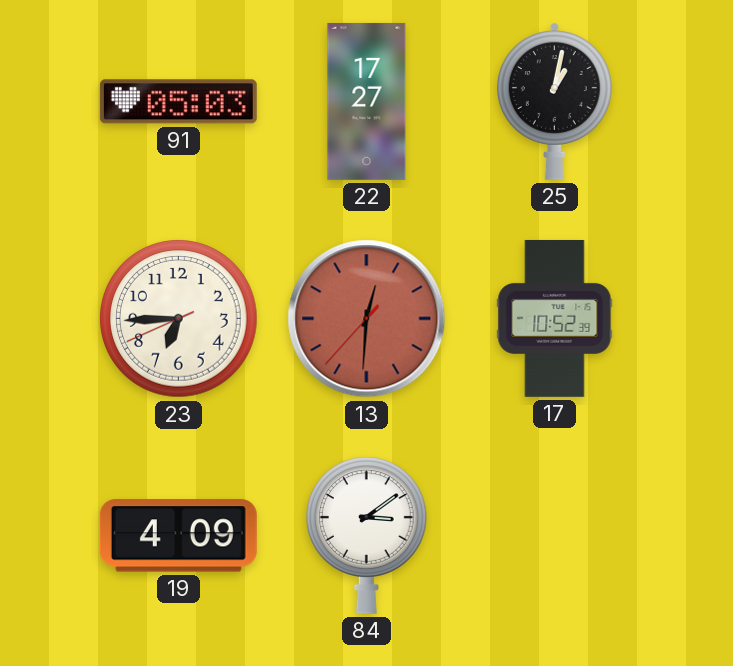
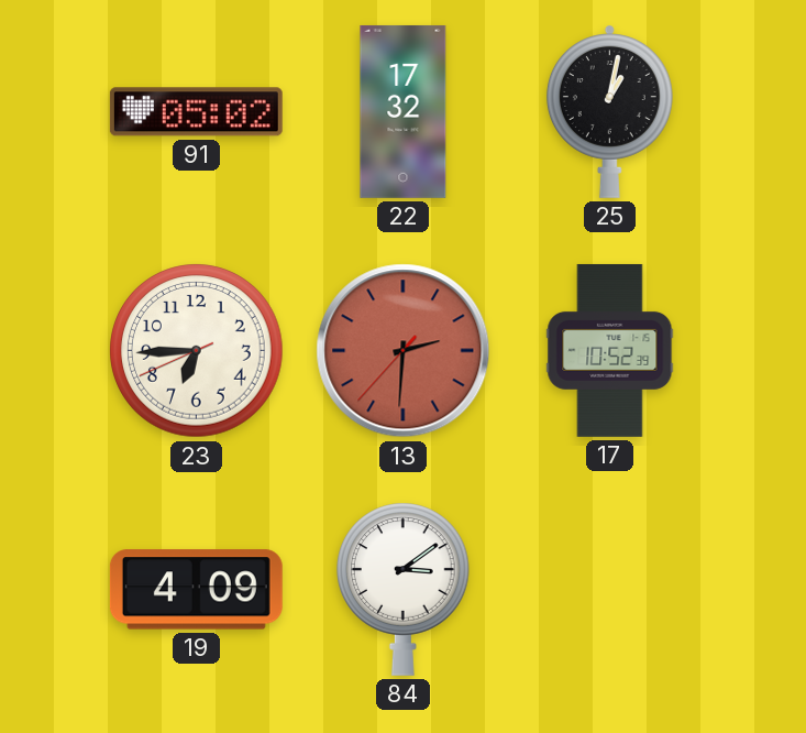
91: 05:03 -> 05:02
22: 17:27 -> 17:32
13: 12:30 -> 2:30
